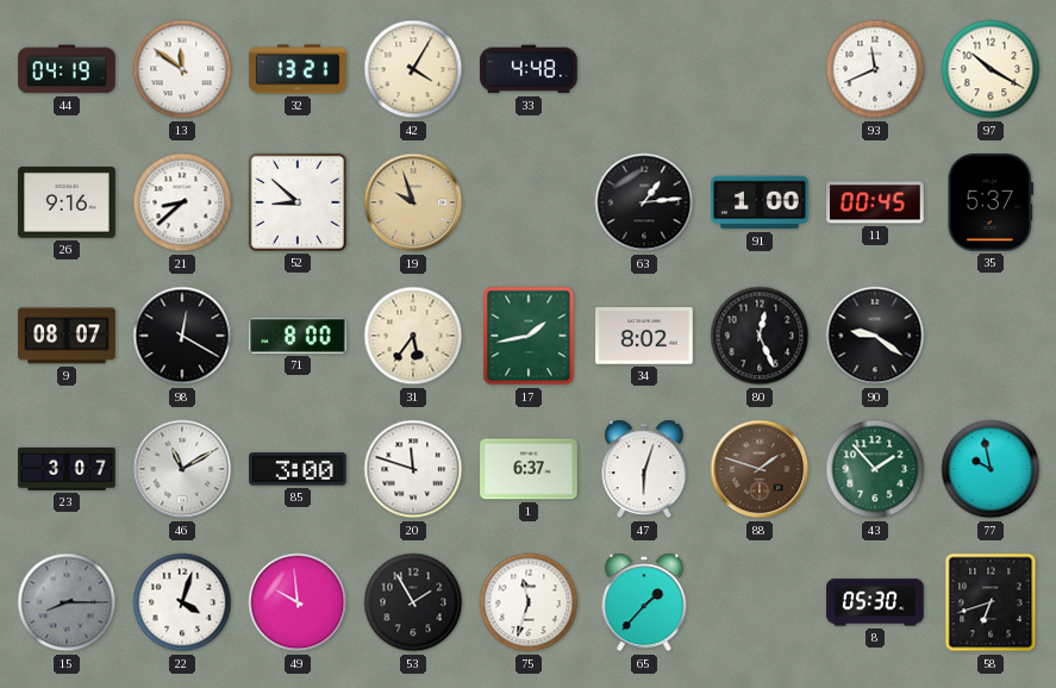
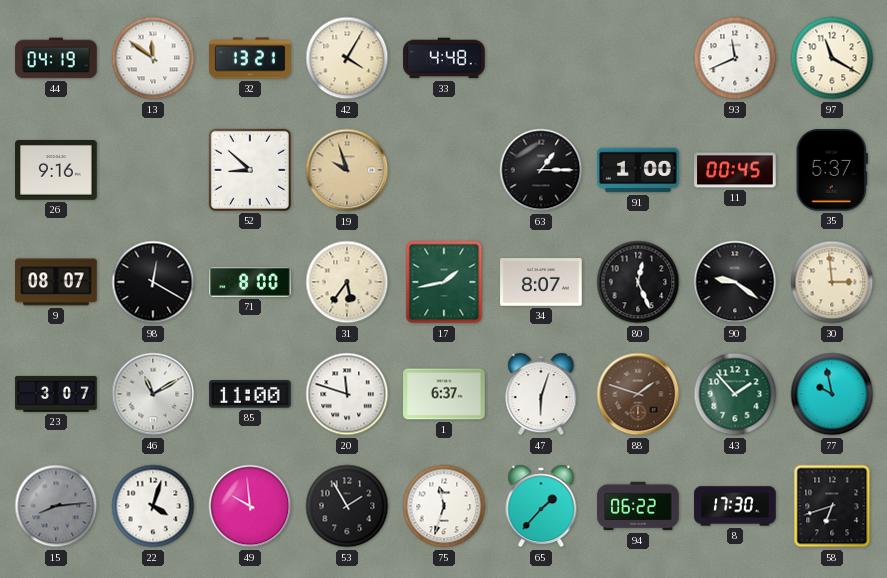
97: 10:20 -> 11:20
21: 8:38 -> none
63: 1:14 -> 1:15
34: 8:02 -> 8:07
30: none -> 2:59
85: 3:00 -> 11:00
15: 8:15 -> 8:14
94: none -> 06:22
8: 05:30 -> 17:30
